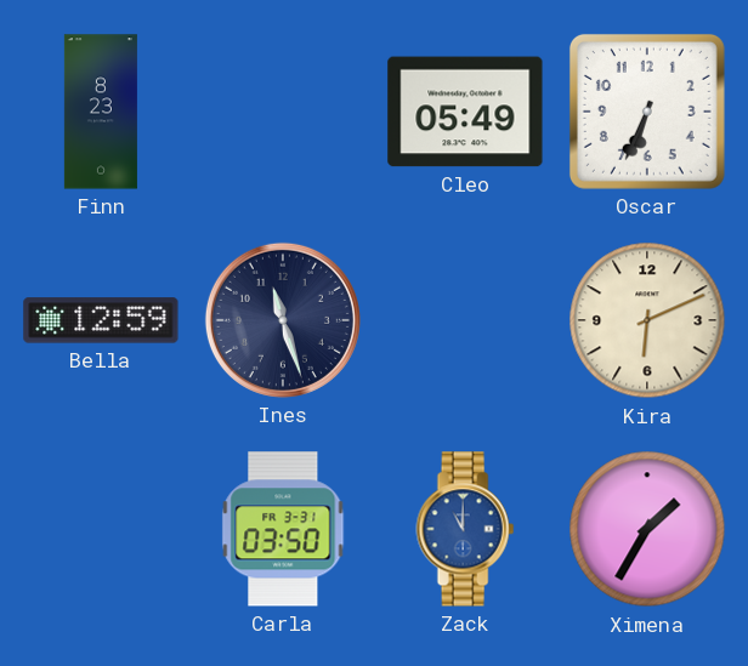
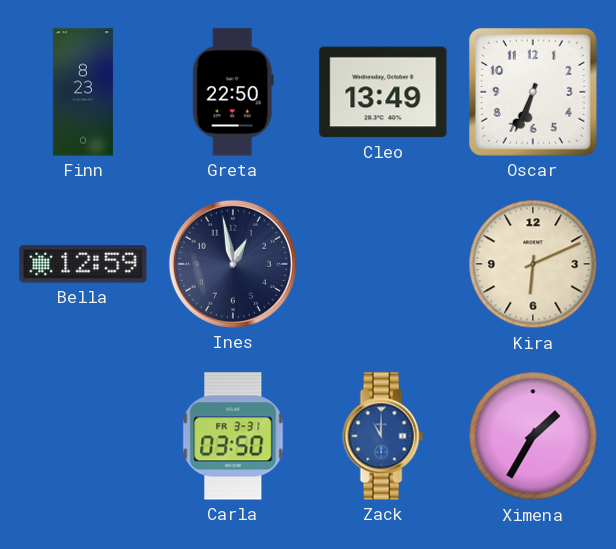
Greta: none -> 22:50
Cleo: 05:49 -> 13:49
Ines: 11:27 -> 12:58
